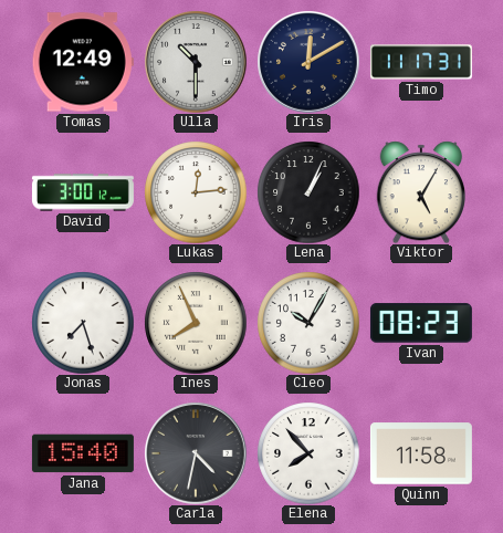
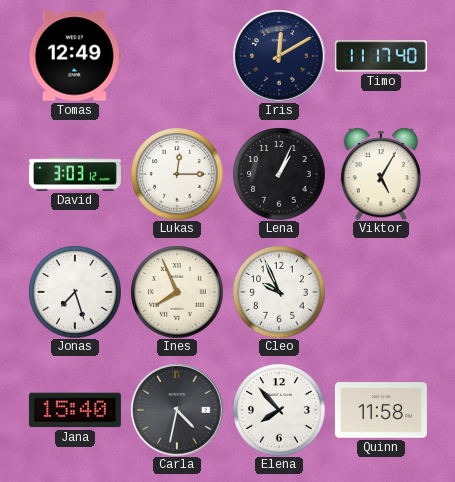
Ulla: 10:30 -> none
Timo: 11:17:31 -> 11:17:40
David: 3:00 -> 3:03
Lukas: 12:14 -> 12:15
Cleo: 10:05 -> 9:56
Ivan: 08:23 -> none
